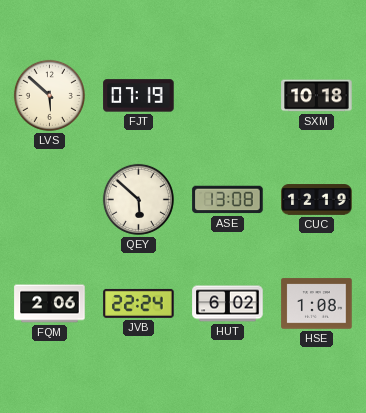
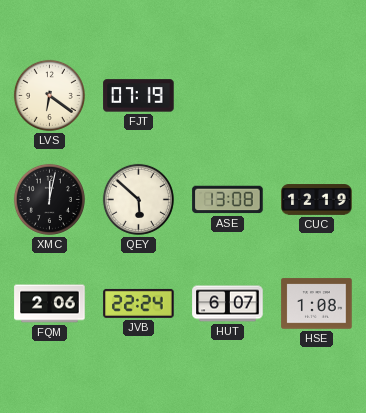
LVS: 5:52 -> 6:21
SXM: 10:18 -> none
XMC: none -> 12:02
HUT: 6:02 -> 6:07
